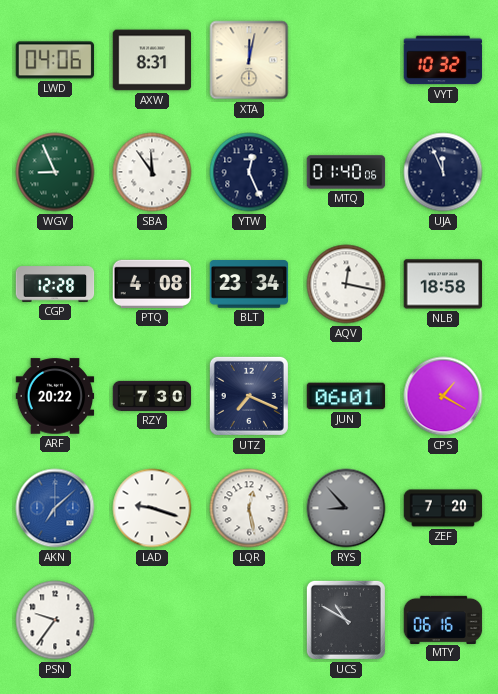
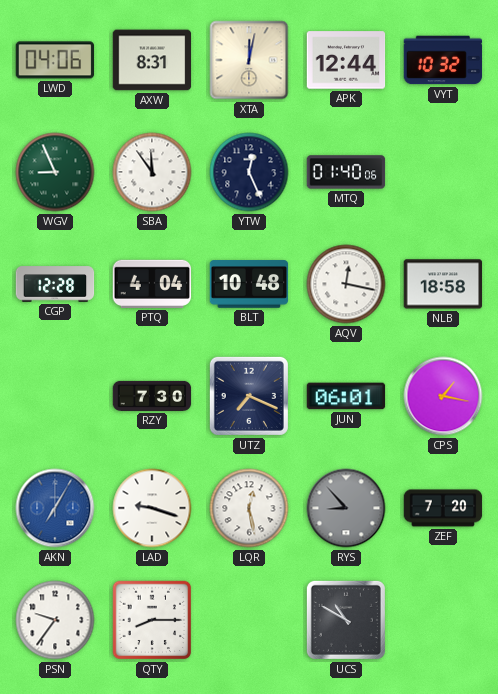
APK: none -> 12:44
UJA: 11:56 -> none
PTQ: 4:08 -> 4:04
BLT: 23:34 -> 10:48
ARF: 20:22 -> none
CPS: 1:20 -> 1:17
AKN: 7:08 -> 7:05
QTY: none -> 8:15
MTY: 06:16 -> none
